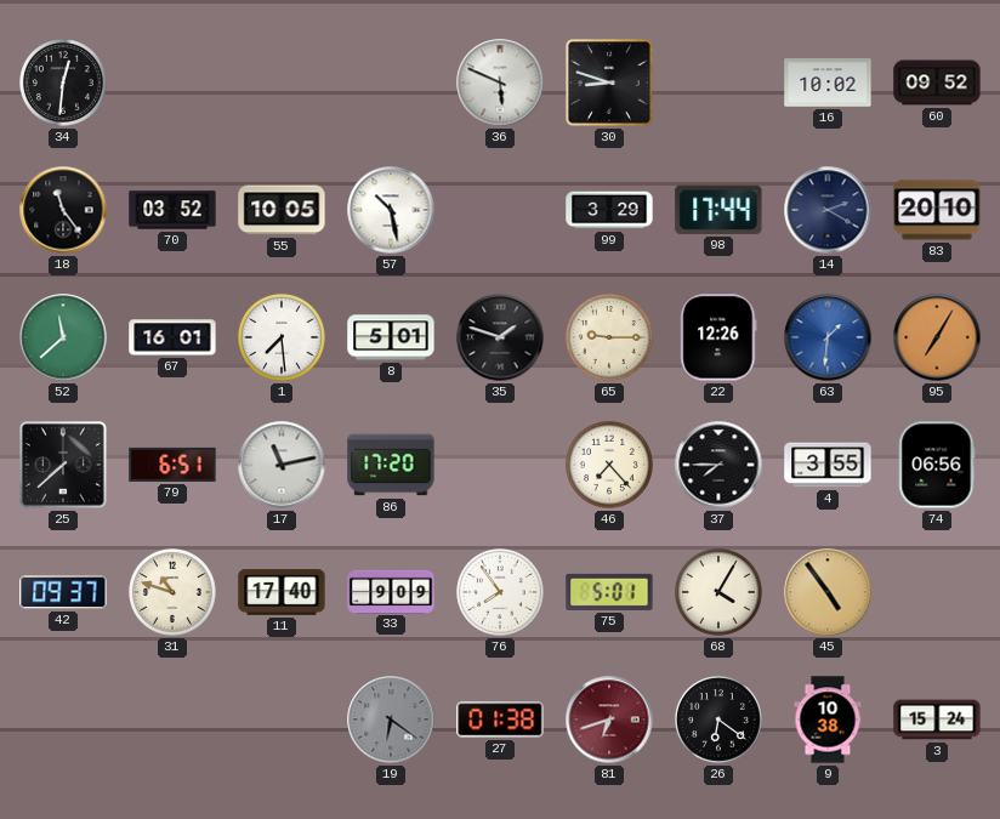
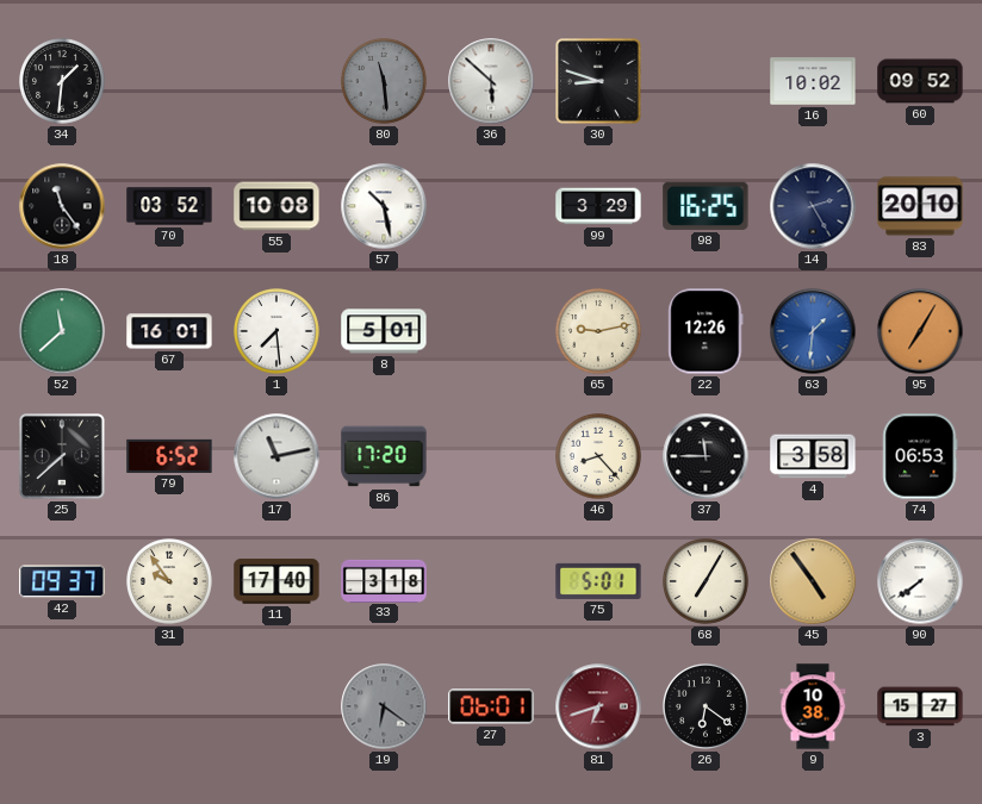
34: 12:31 -> 1:31
80: none -> 11:29
36: 5:49 -> 5:52
55: 10:05 -> 10:08
98: 17:44 -> 16:25
14: 2:20 -> 2:25
35: 1:48 -> none
65: 9:15 -> 9:13
79: 6:51 -> 6:52
46: 7:23 -> 8:23
37: 7:45 -> 11:45
4: 3:55 -> 3:58
74: 06:56 -> 06:53
31: 10:48 -> 9:54
33: 9:09 -> 3:18
76: 7:54 -> none
68: 4:05 -> 7:05
90: none -> 7:39
27: 01:38 -> 06:01
3: 15:24 -> 15:27
